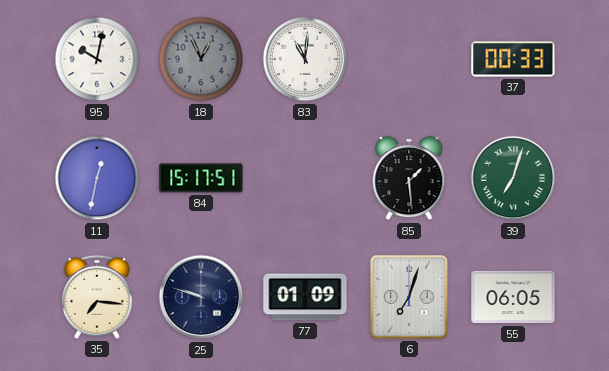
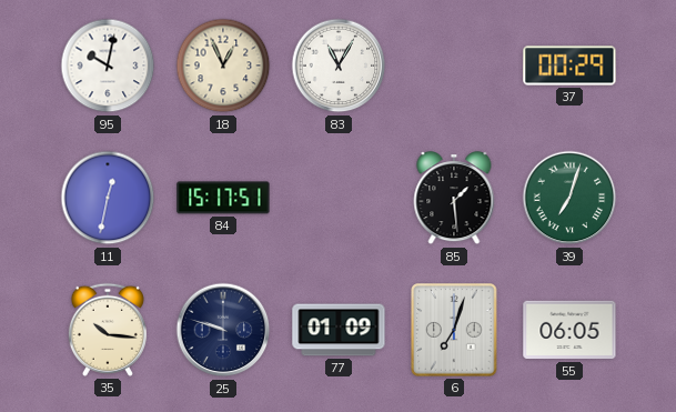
18 dial: grey -> cream
83: 11:01 -> 11:05
37: 00:33 -> 00:29
35: 7:16 -> 10:16
